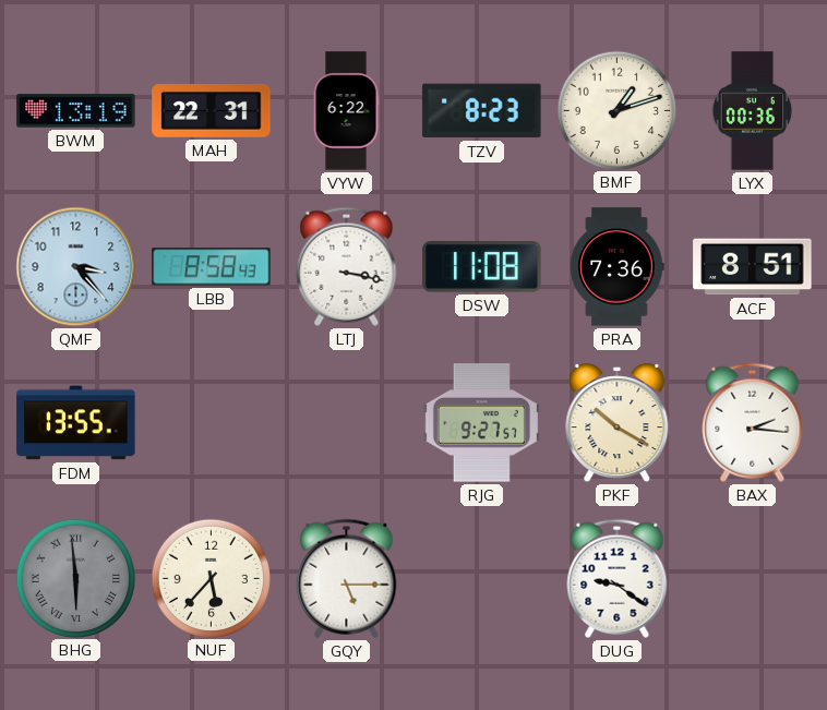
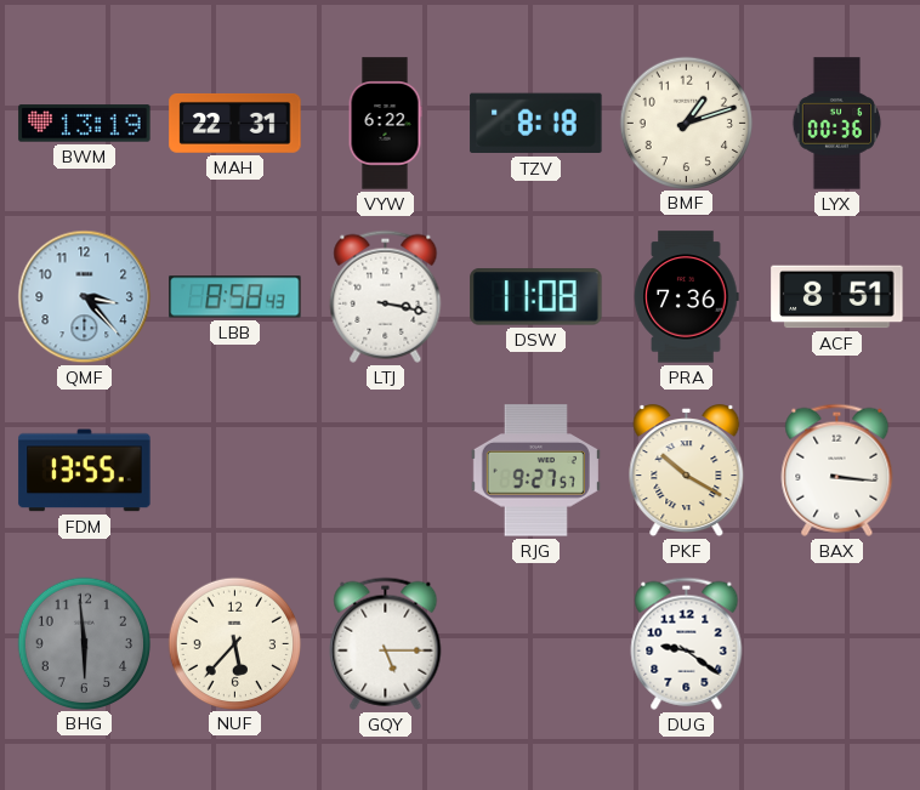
TZV: 8:23 -> 8:18
BAX: 2:16 -> 3:16
BHG numerals: Roman -> Arabic
